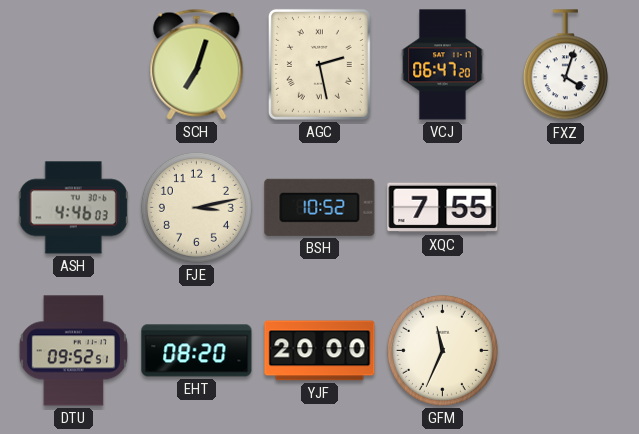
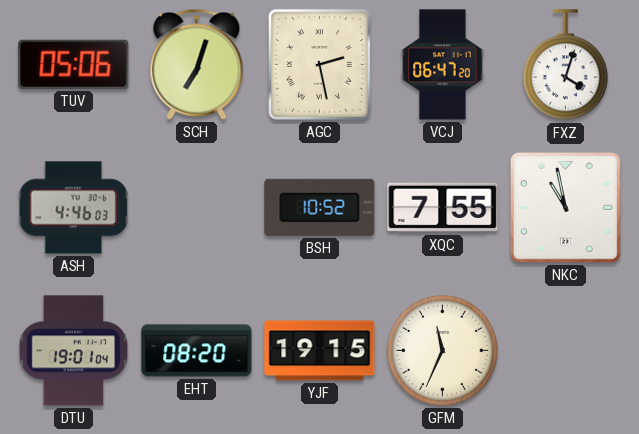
TUV: none -> 05:06
FJE: 3:13 -> none
NKC: none -> 10:58
DTU: 09:52 -> 19:01
YJF: 20:00 -> 19:15
